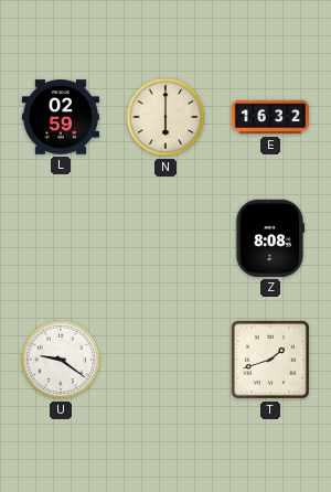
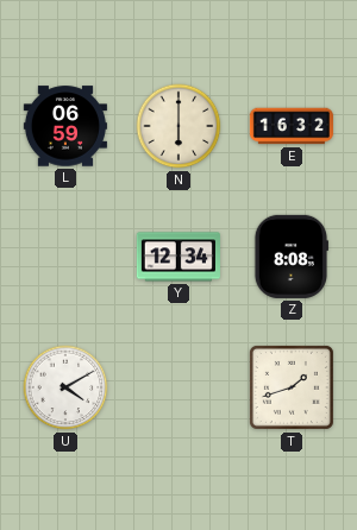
L: 02:59 -> 06:59
Y: none -> 12:34
U: 9:21 -> 4:10
